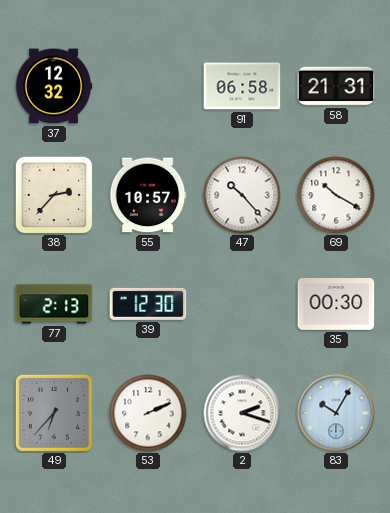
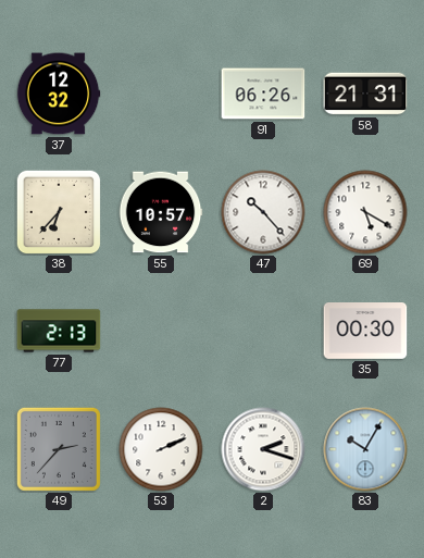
91: 06:58 -> 06:26
38: 2:37 -> 6:37
69: 10:20 -> 5:20
39: 12:30 -> none
49: 6:37 -> 2:37
